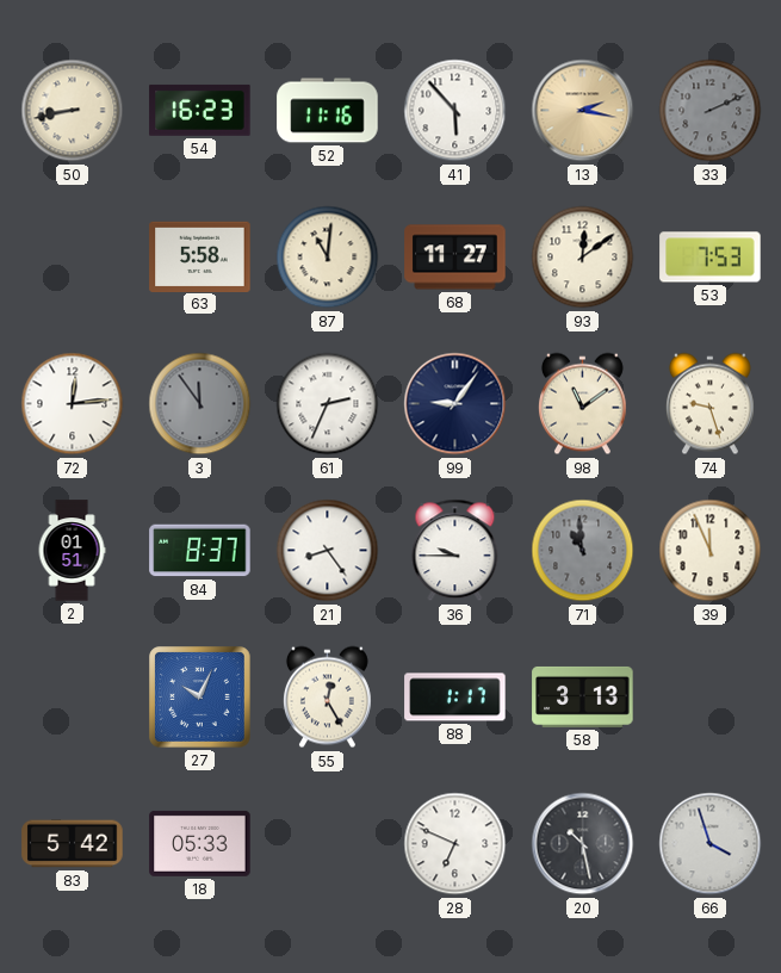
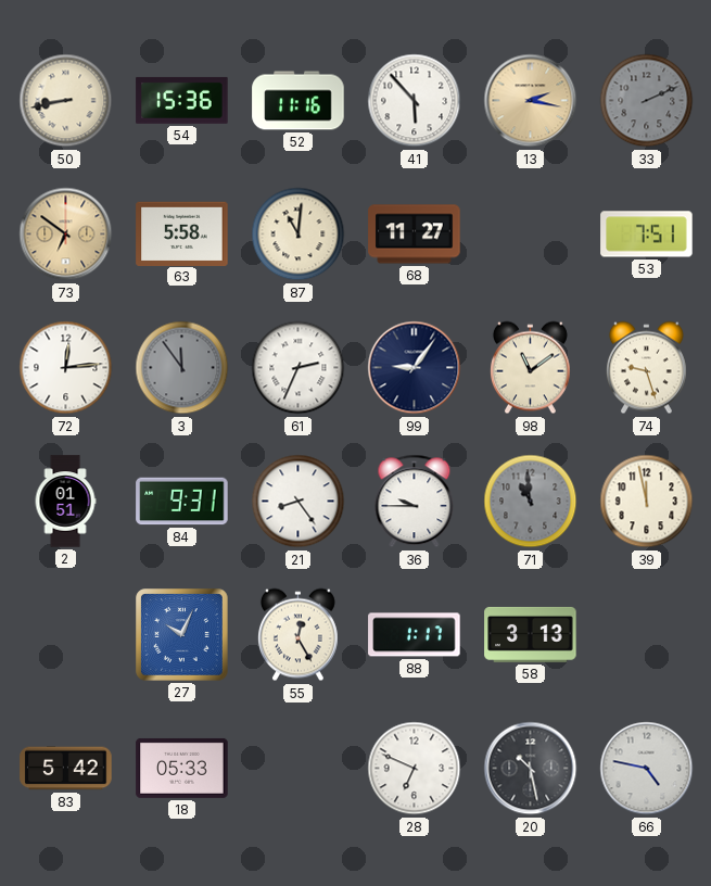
54: 16:23 -> 15:36
73: none -> 6:51
93: 12:09 -> none
53: 7:53 -> 7:51
84: 8:37 -> 9:31
39: 11:56 -> 11:58
66: 3:57 -> 4:47
